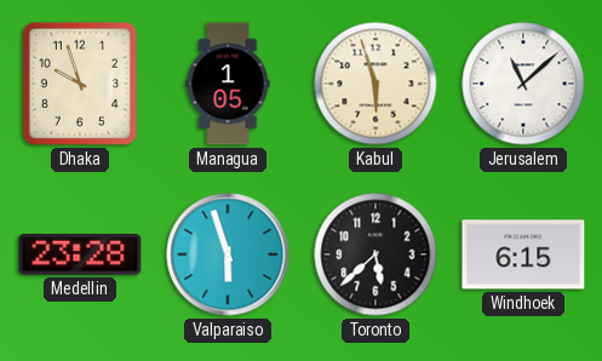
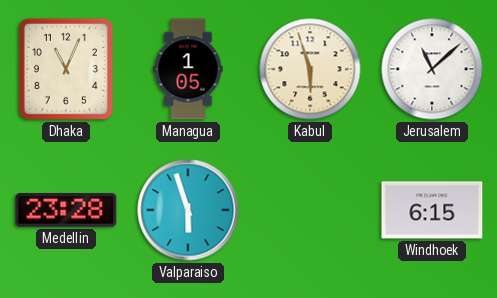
Dhaka: 9:57 -> 11:04
Toronto: 5:38 -> none
